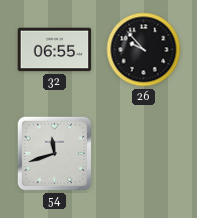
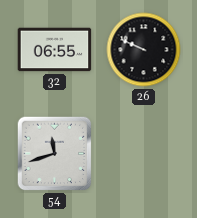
26: 9:53 -> 9:49
